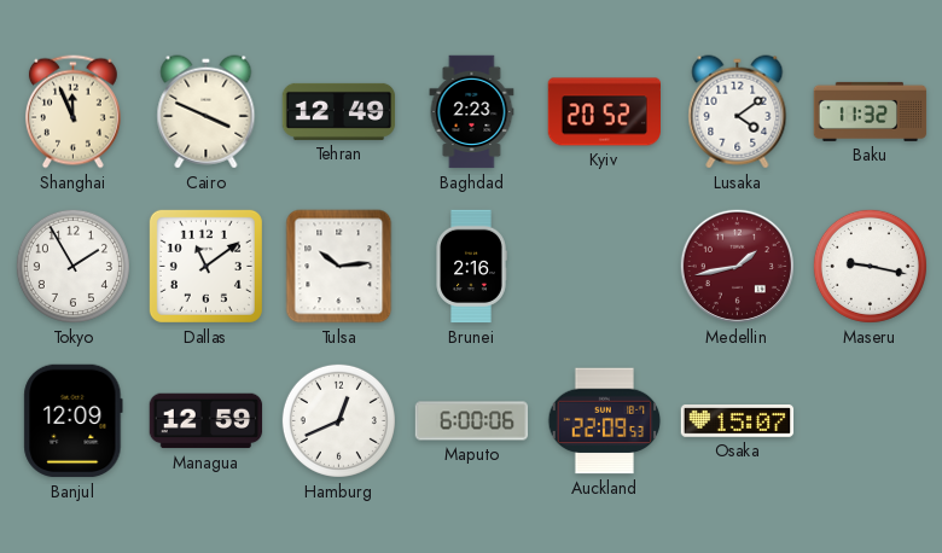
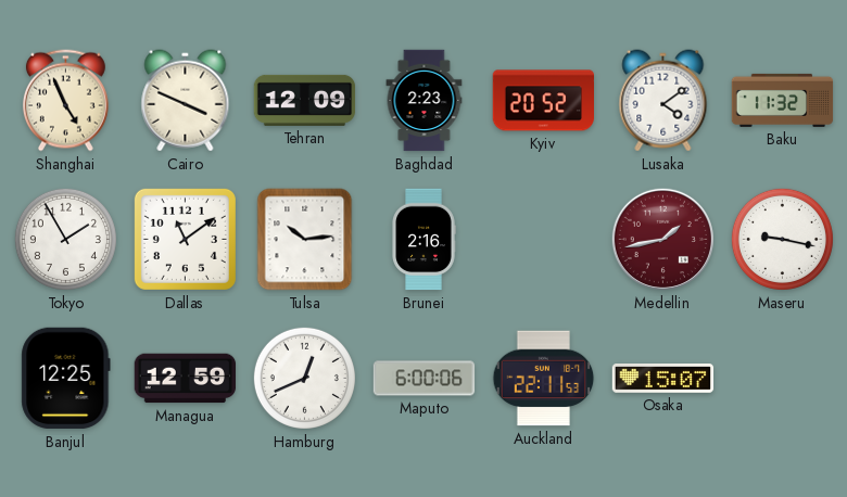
Shanghai: 11:56 -> 4:56
Tehran: 12:49 -> 12:09
Banjul: 12:09 -> 12:25
Auckland: 22:09 -> 22:11
